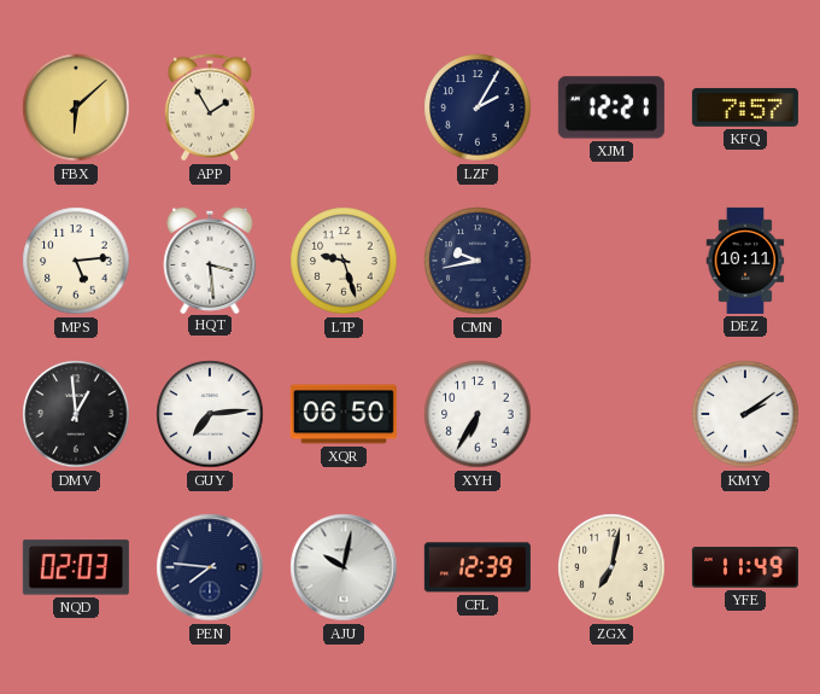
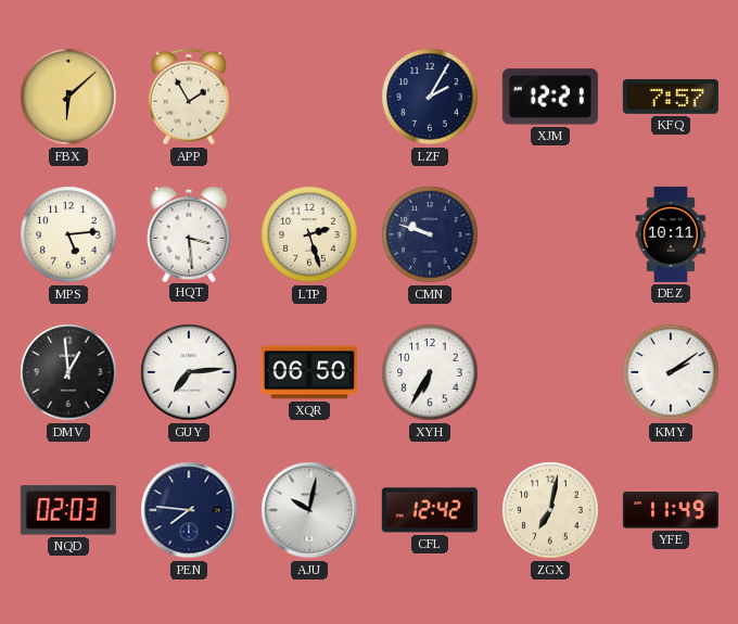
LTP: 9:27 -> 2:27
CMN: 9:43 -> 9:48
CFL: 12:39 -> 12:42
